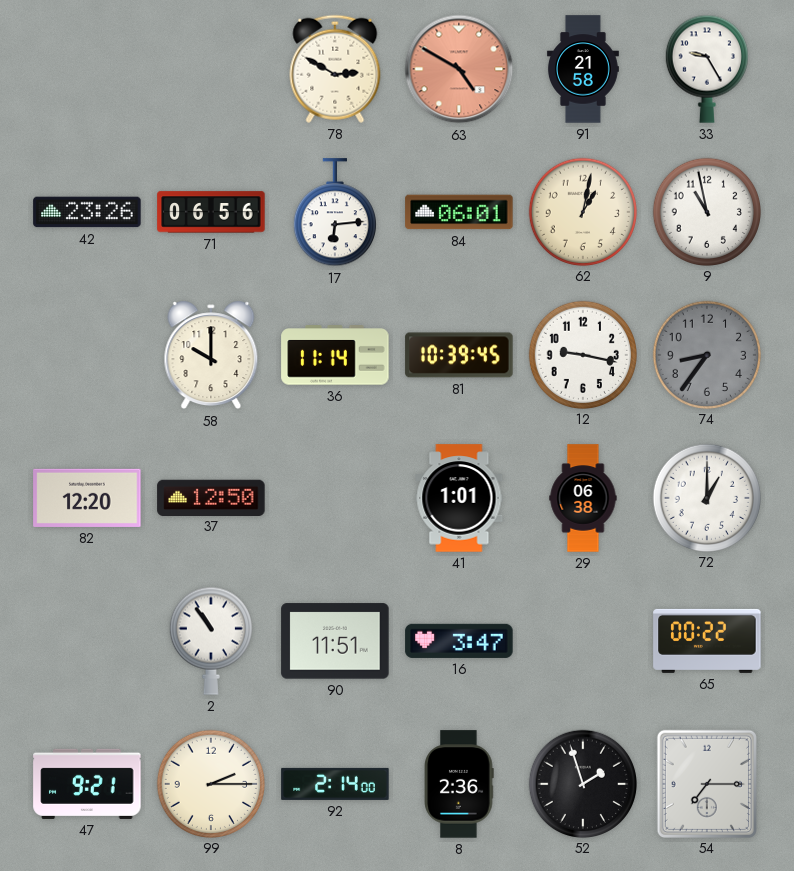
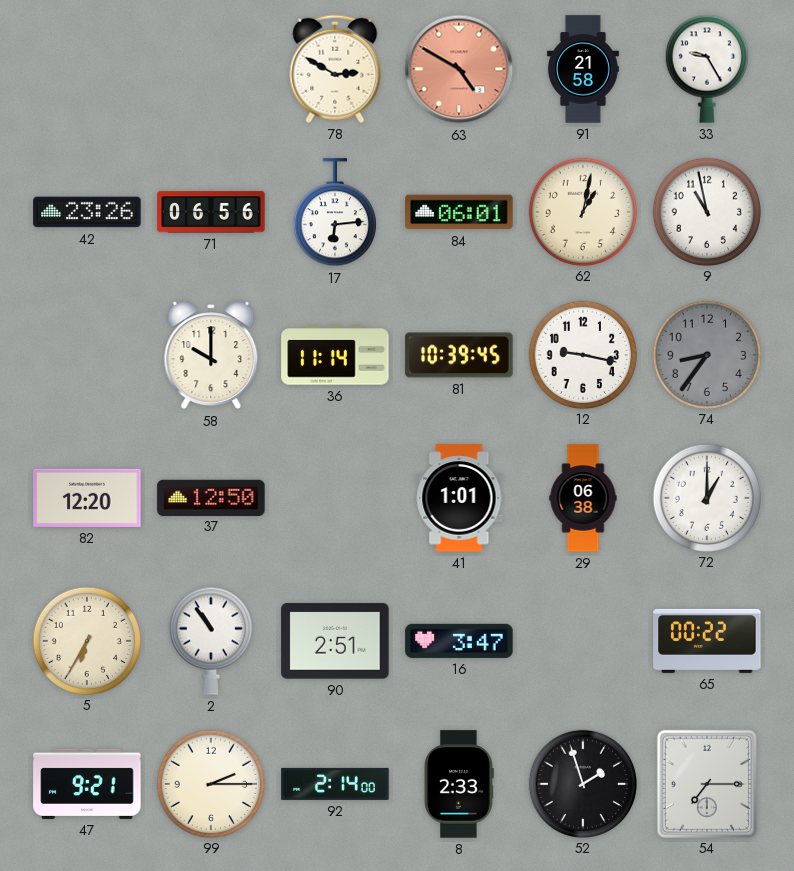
5: none -> 6:35
90: 11:51 -> 2:51
8: 2:36 -> 2:33
